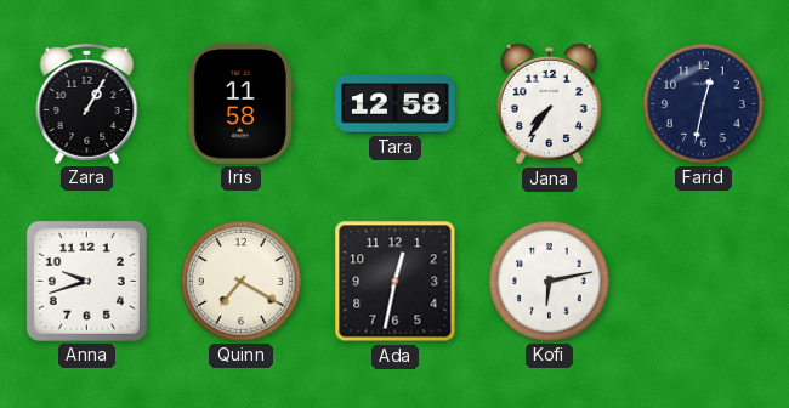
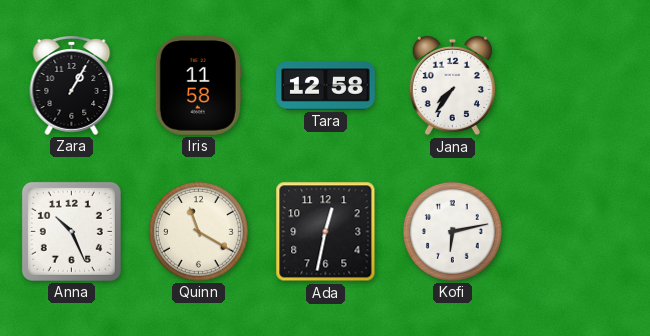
Farid: 12:32 -> none
Anna: 9:42 -> 10:26
Quinn: 7:20 -> 11:20
